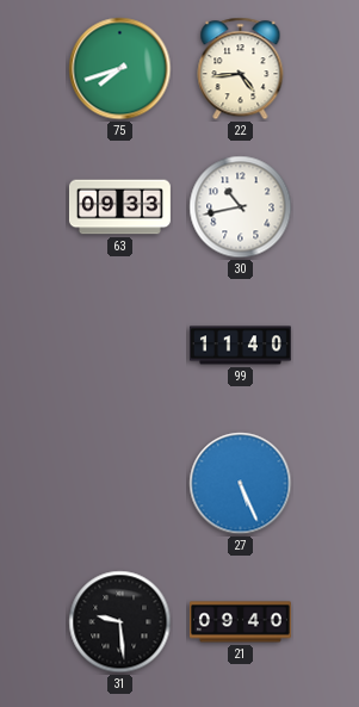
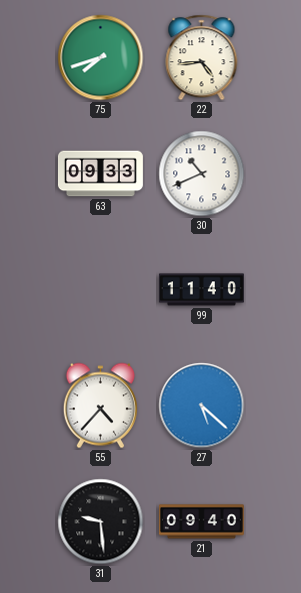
30: 10:43 -> 10:41
55: none -> 4:37
27: 5:26 -> 5:22
